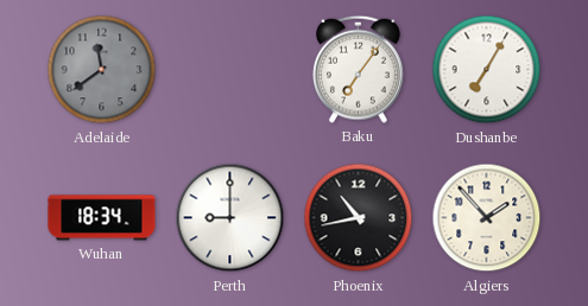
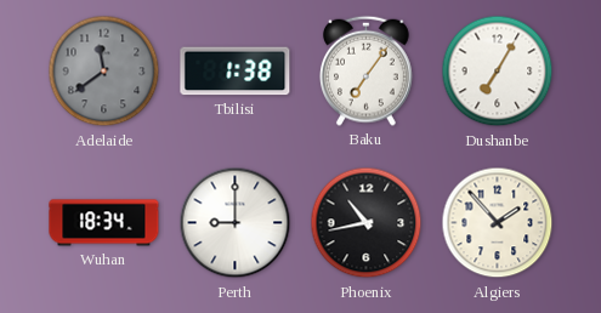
Tbilisi: none -> 1:38
